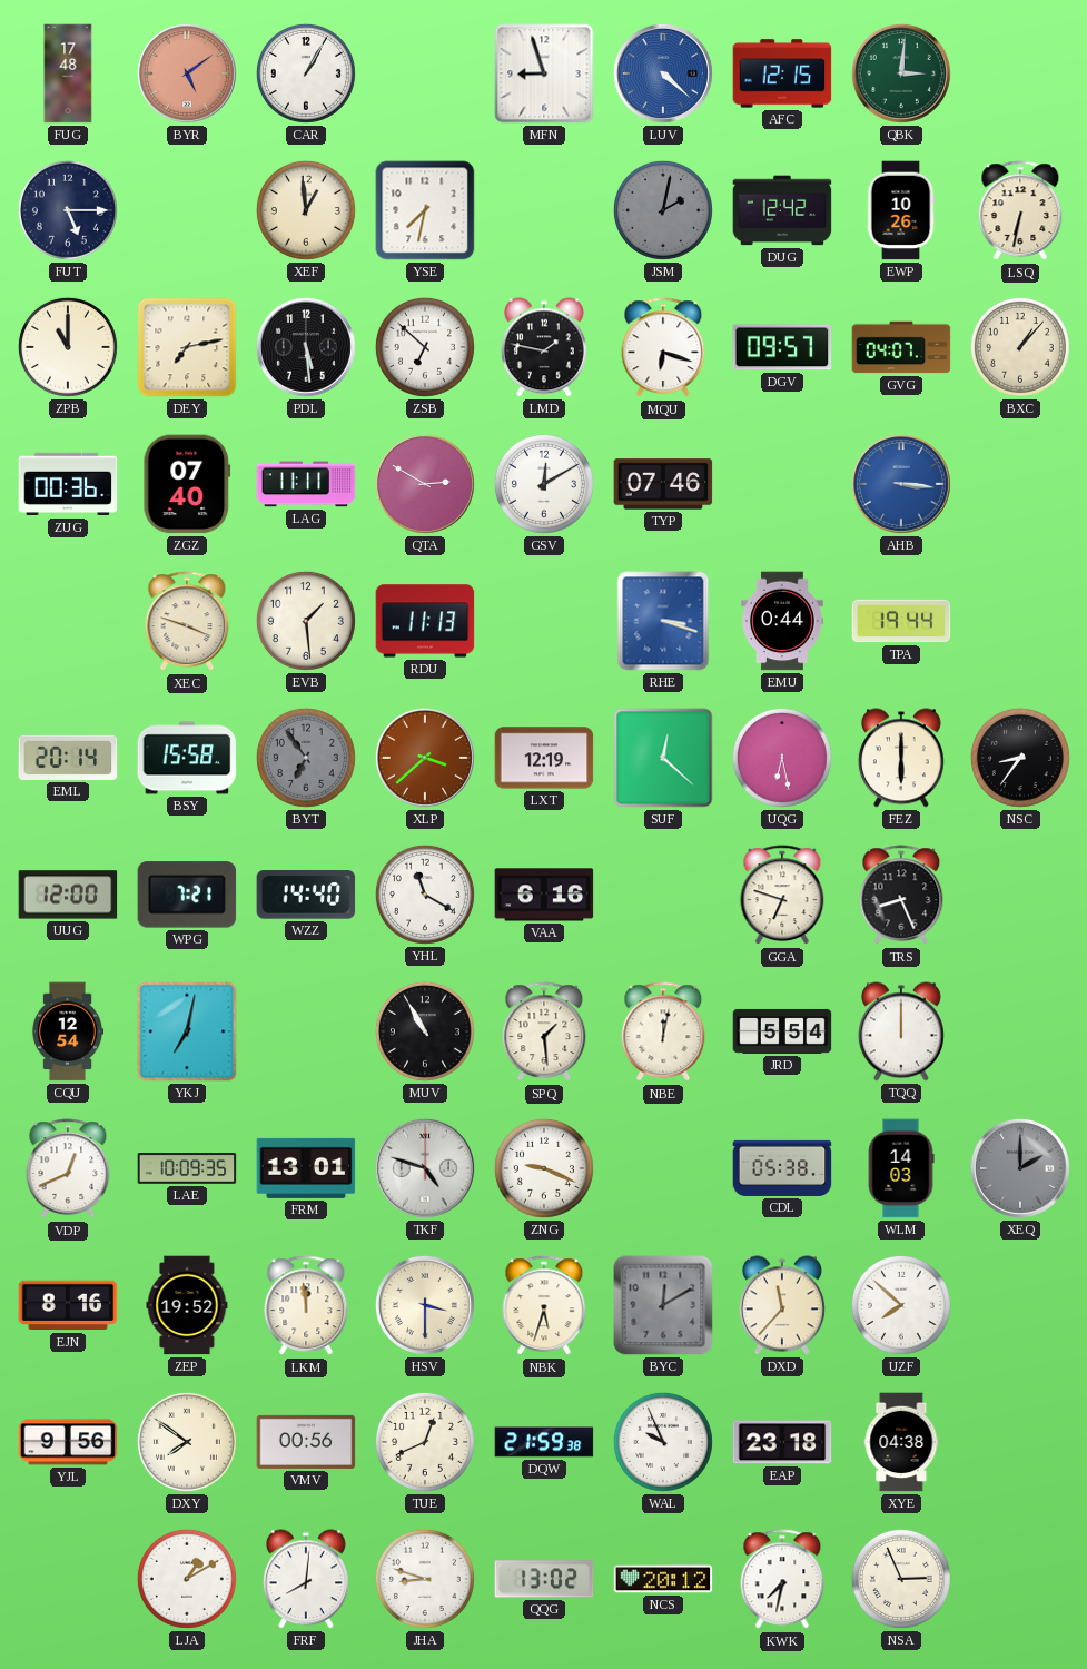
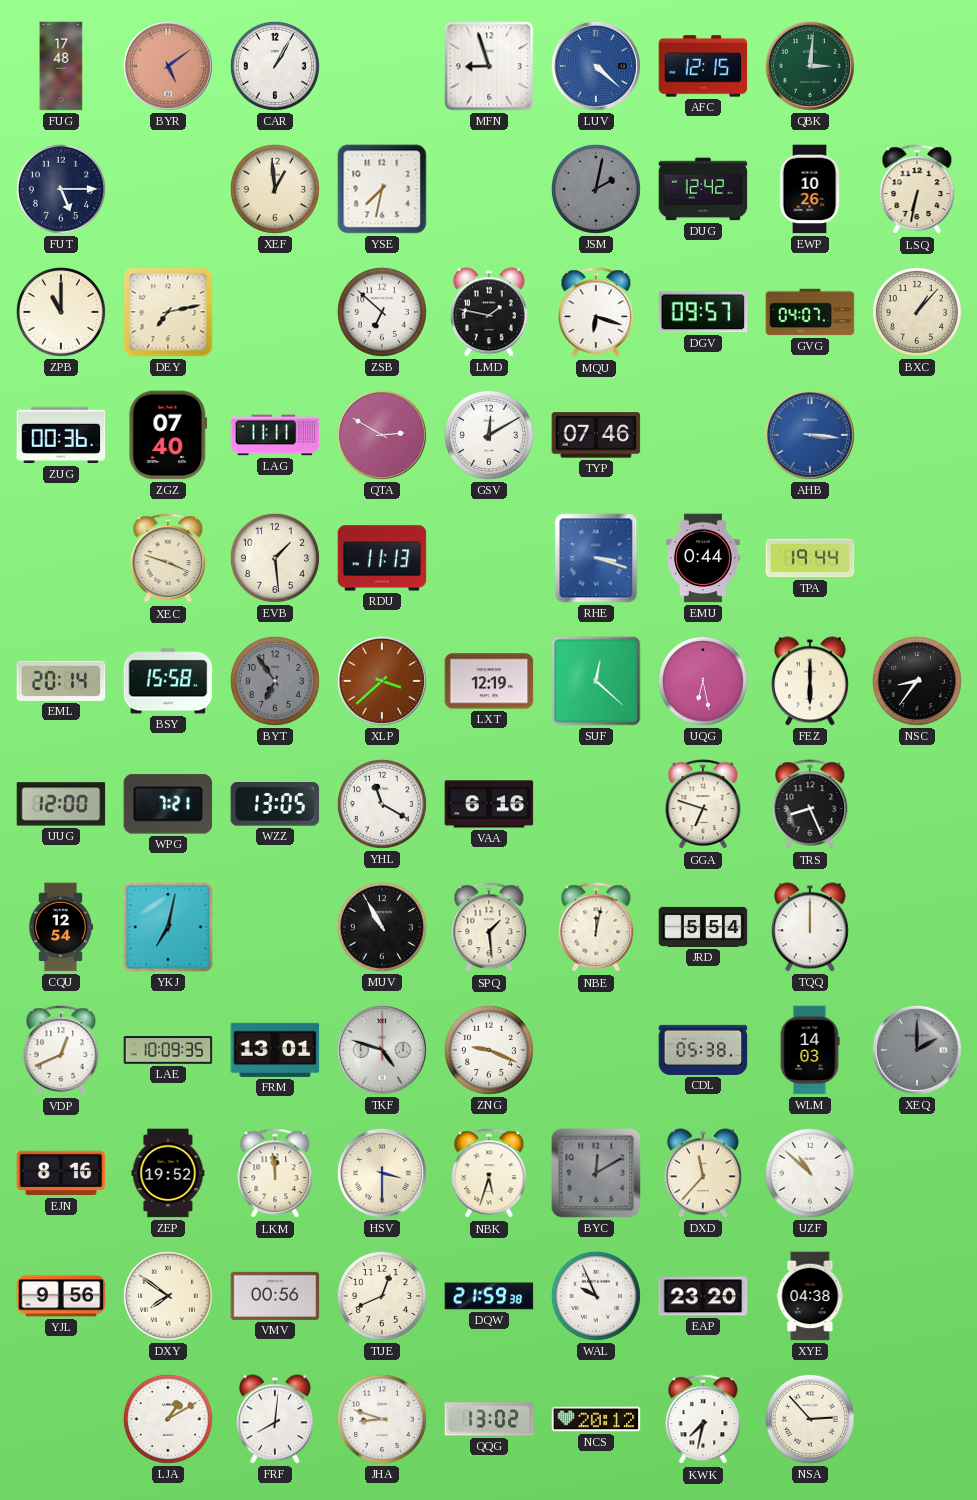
PDL: 5:29 -> none
WZZ: 14:40 -> 13:05
UZF: 7:52 -> 10:52
EAP: 23:18 -> 23:20
NSA: 2:56 -> 2:53
